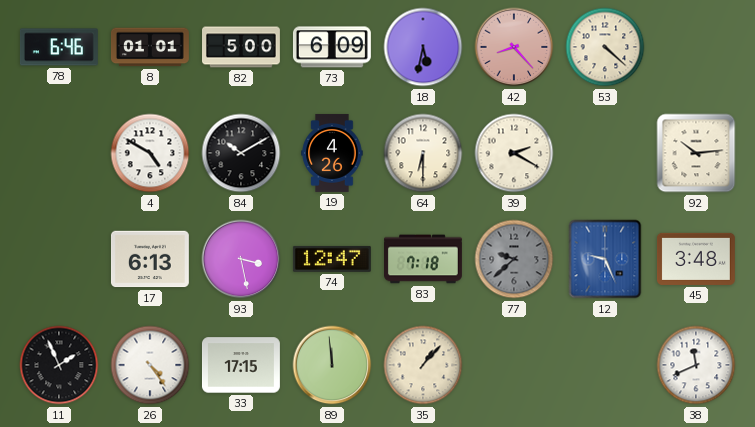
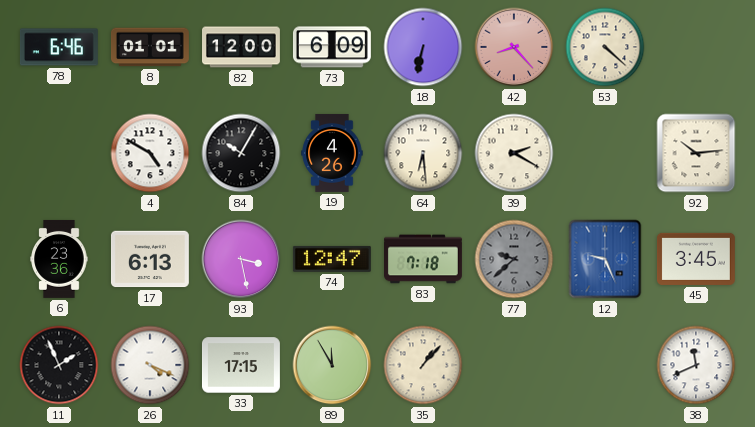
82: 5:00 -> 12:00
18: 5:32 -> 6:32
84: 10:10 -> 10:05
64: 6:30 -> 6:29
6: none -> 23:36
45: 3:48 -> 3:45
26: 4:24 -> 4:19
89: 11:59 -> 11:55
